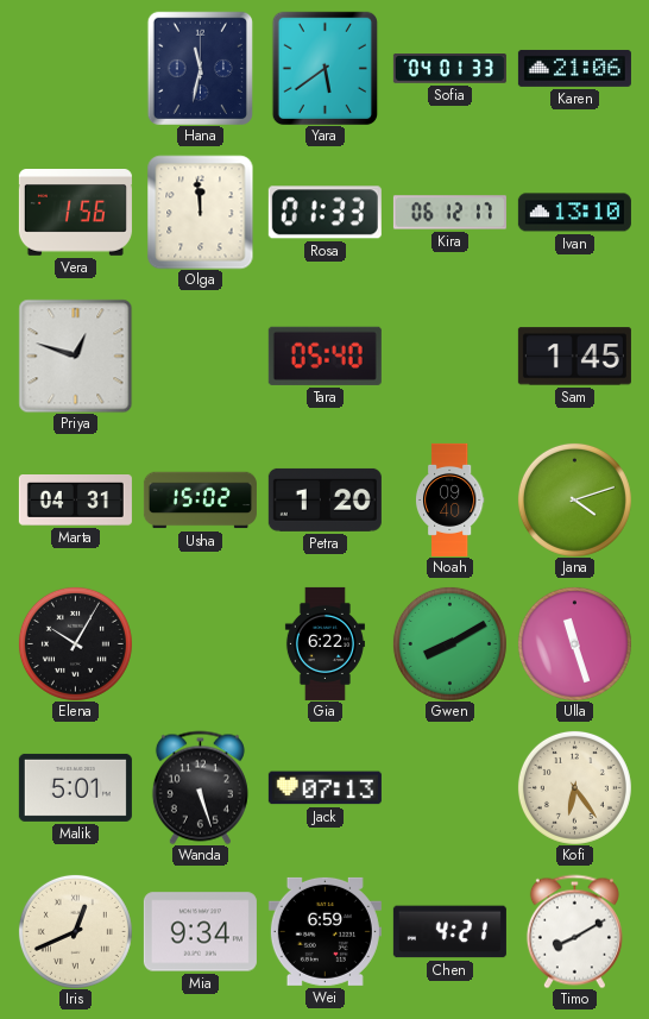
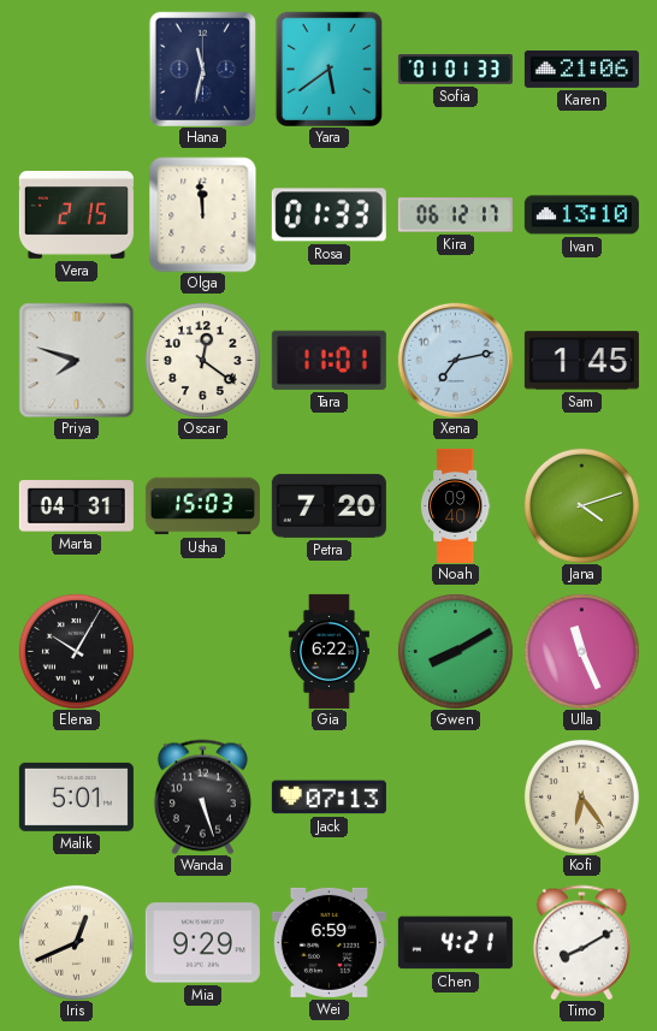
Sofia: 04:01 -> 01:01
Vera: 1:56 -> 2:15
Priya: 12:48 -> 7:48
Oscar: none -> 12:21
Tara: 05:40 -> 11:01
Xena: none -> 7:13
Usha: 15:02 -> 15:03
Petra: 1:20 -> 7:20
Ulla: 11:27 -> 11:26
Mia: 9:34 -> 9:29
